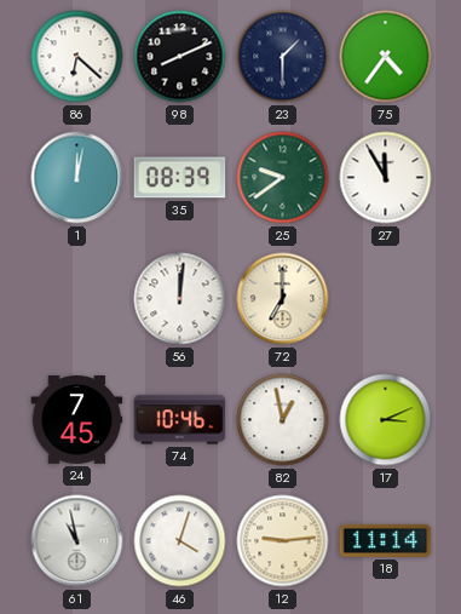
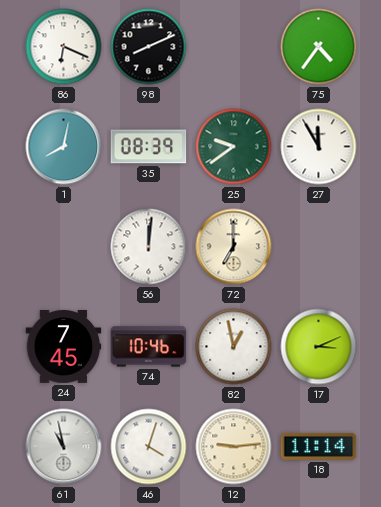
86: 6:22 -> 6:19
23: 1:30 -> none
1: 12:02 -> 8:02
